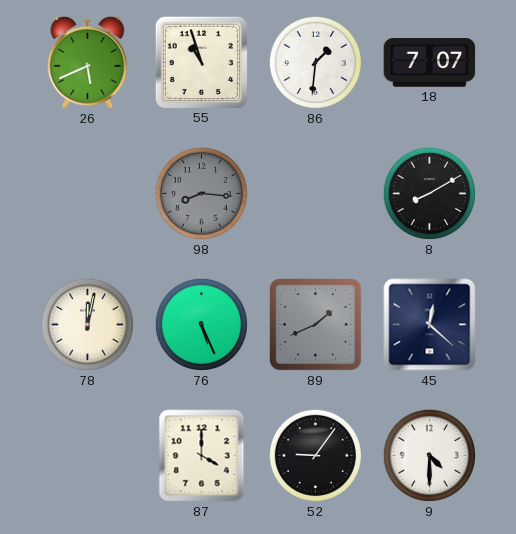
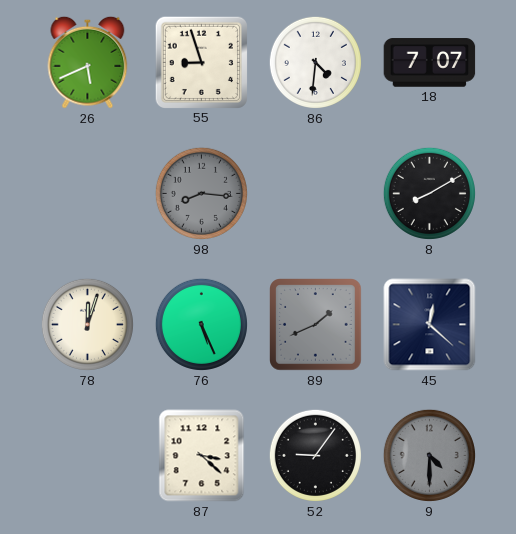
55: 10:57 -> 8:57
86: 1:31 -> 4:31
78: 12:02 -> 12:03
87: 4:00 -> 3:22
9 dial: white -> grey
